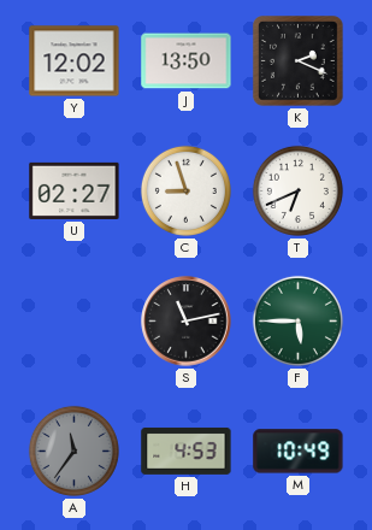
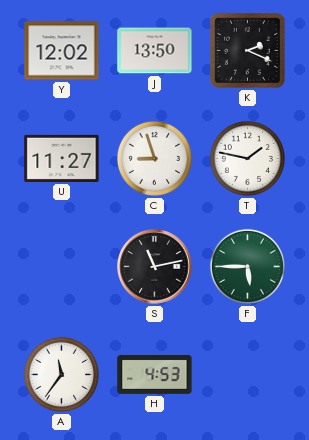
U: 02:27 -> 11:27
T: 6:41 -> 1:47
A dial: grey -> white
M: 10:49 -> none
